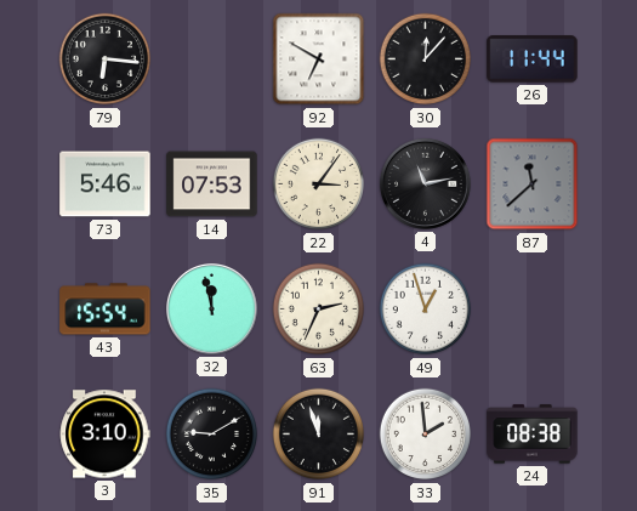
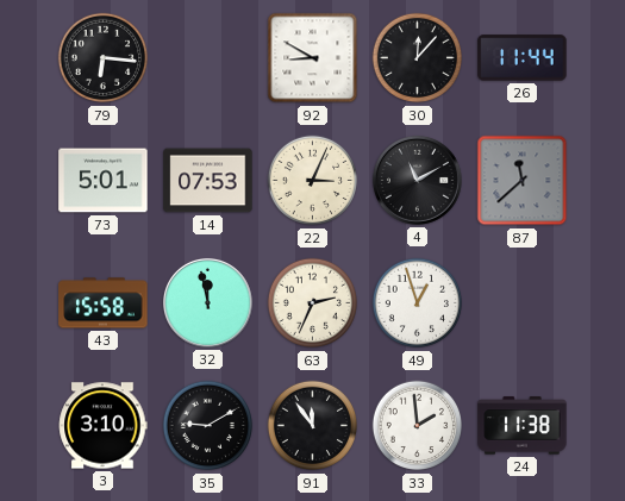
92: 6:50 -> 8:50
73: 5:46 -> 5:01
22: 3:06 -> 3:04
4: 11:13 -> 11:10
43: 15:54 -> 15:58
91: 11:57 -> 11:54
24: 08:38 -> 11:38
